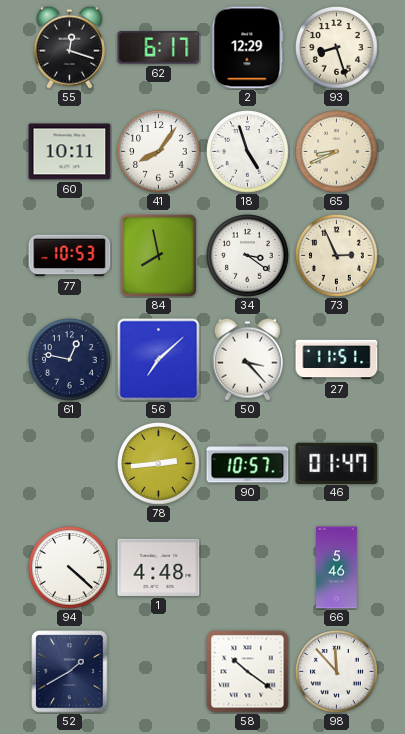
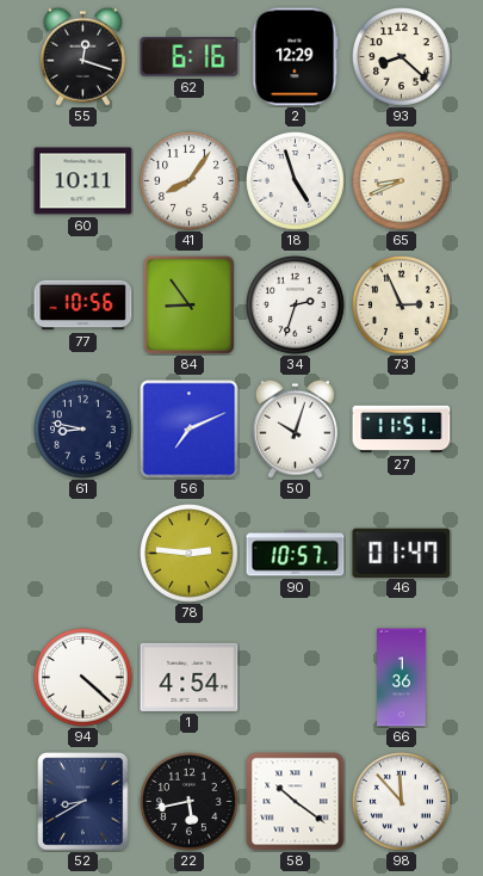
62: 6:17 -> 6:16
93: 8:27 -> 8:22
77: 10:53 -> 10:56
84: 7:58 -> 8:54
34: 3:21 -> 2:33
61: 12:47 -> 8:47
56: 7:08 -> 7:11
50: 3:23 -> 10:03
78: 2:44 -> 2:46
1: 4:48 -> 4:54
66: 5:46 -> 1:36
52: 1:40 -> 8:40
22: none -> 5:43
